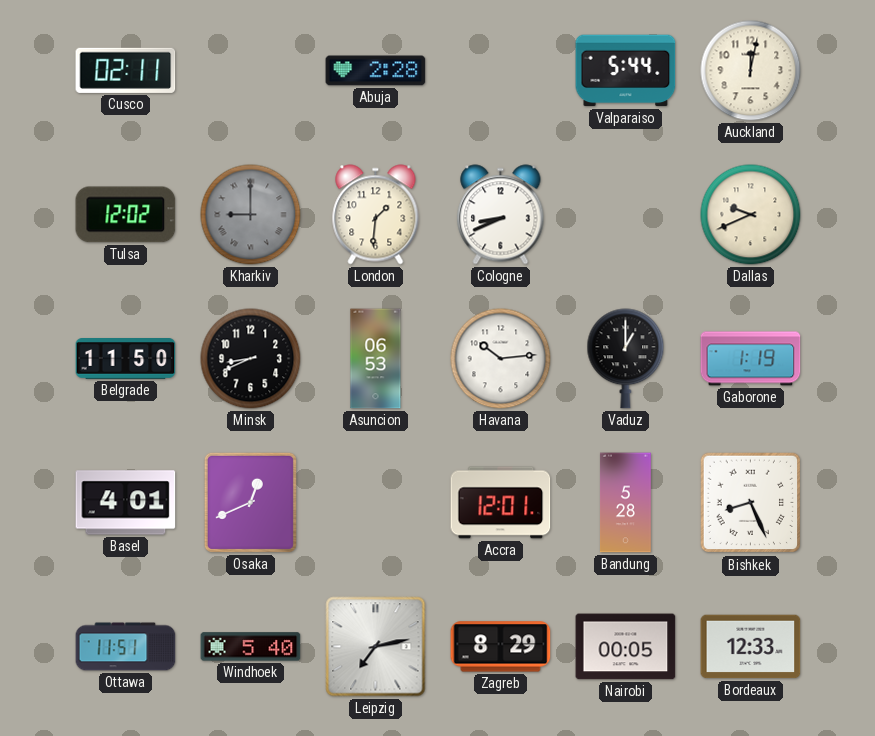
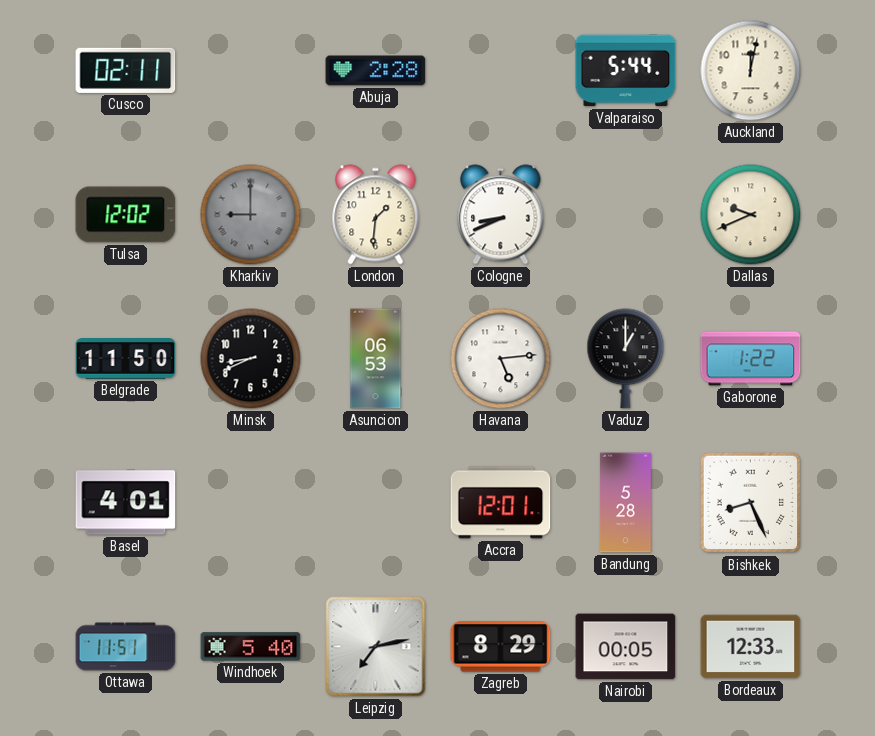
Havana: 10:14 -> 5:14
Gaborone: 1:19 -> 1:22
Osaka: 12:41 -> none
